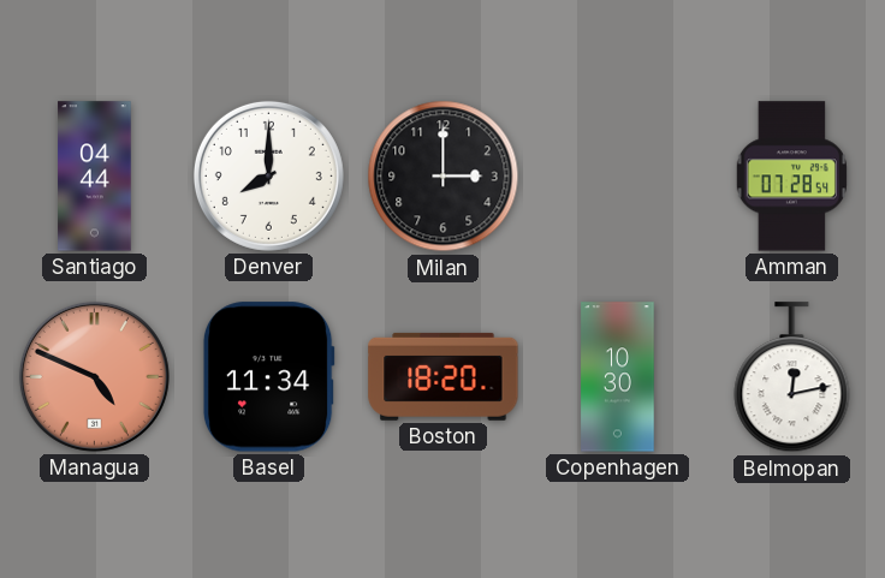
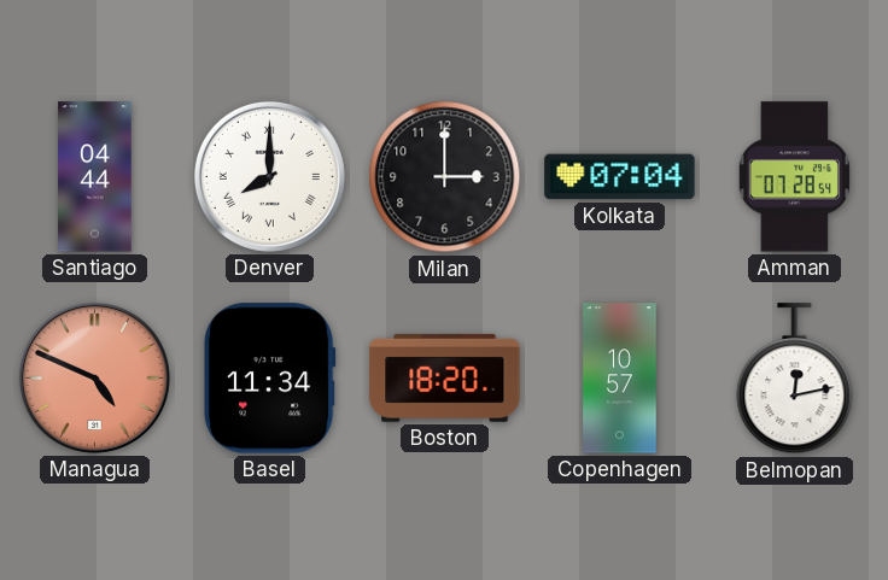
Denver numerals: Arabic -> Roman
Kolkata: none -> 07:04
Copenhagen: 10:30 -> 10:57
